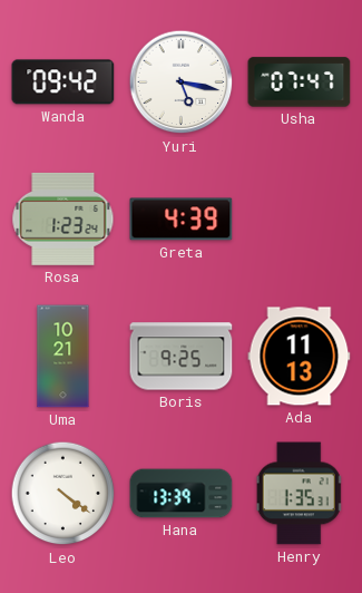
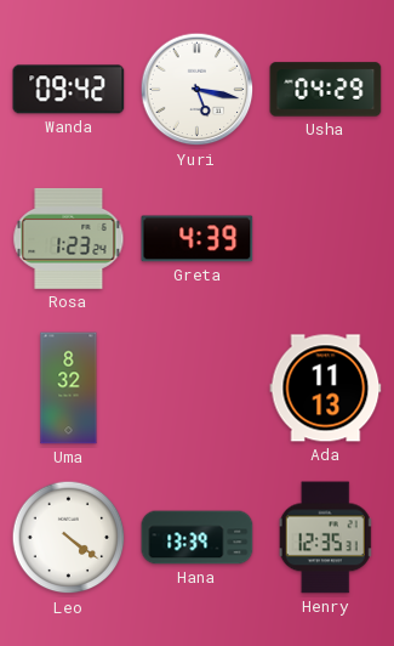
Usha: 07:47 -> 04:29
Uma: 10:21 -> 8:32
Boris: 9:25 -> none
Henry: 1:35 -> 12:35
